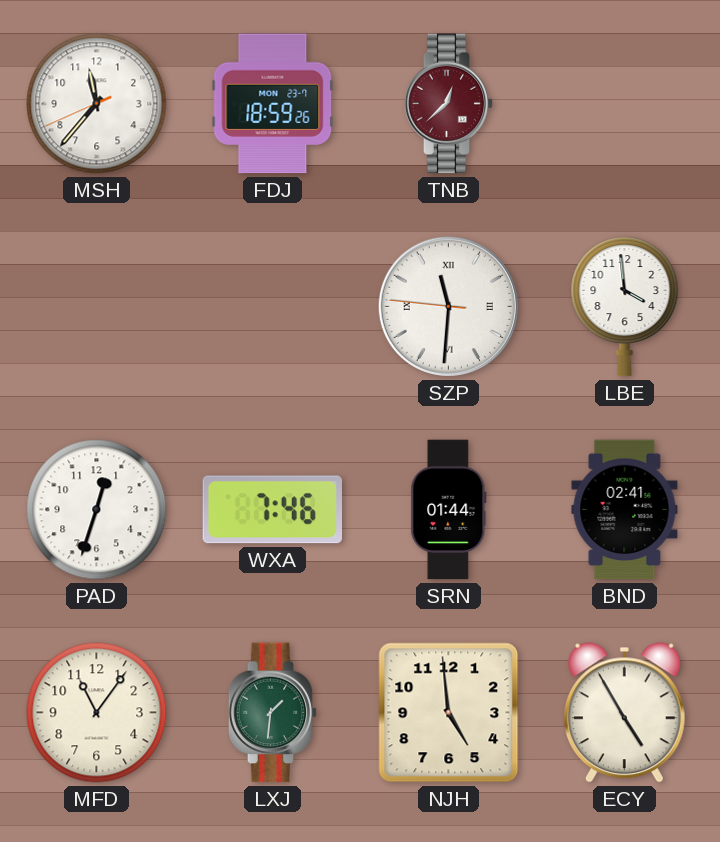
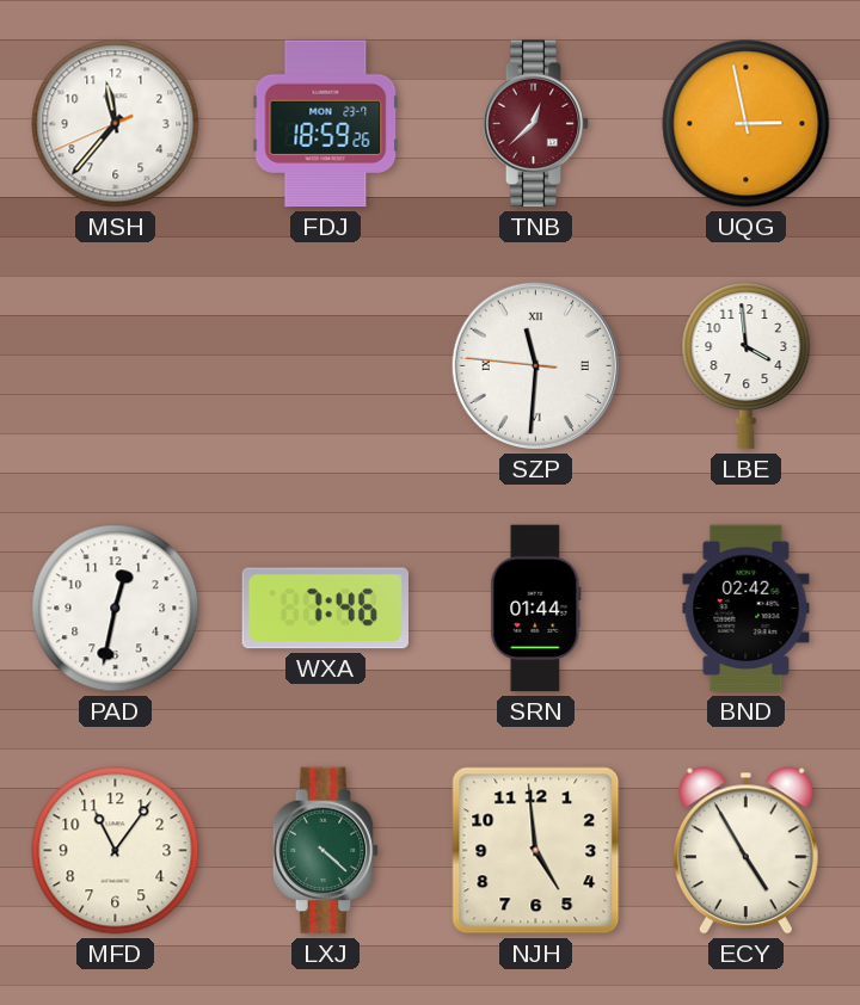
UQG: none -> 2:58
PAD: 12:33 -> 12:32
BND: 02:41 -> 02:42
LXJ: 1:31 -> 4:22
